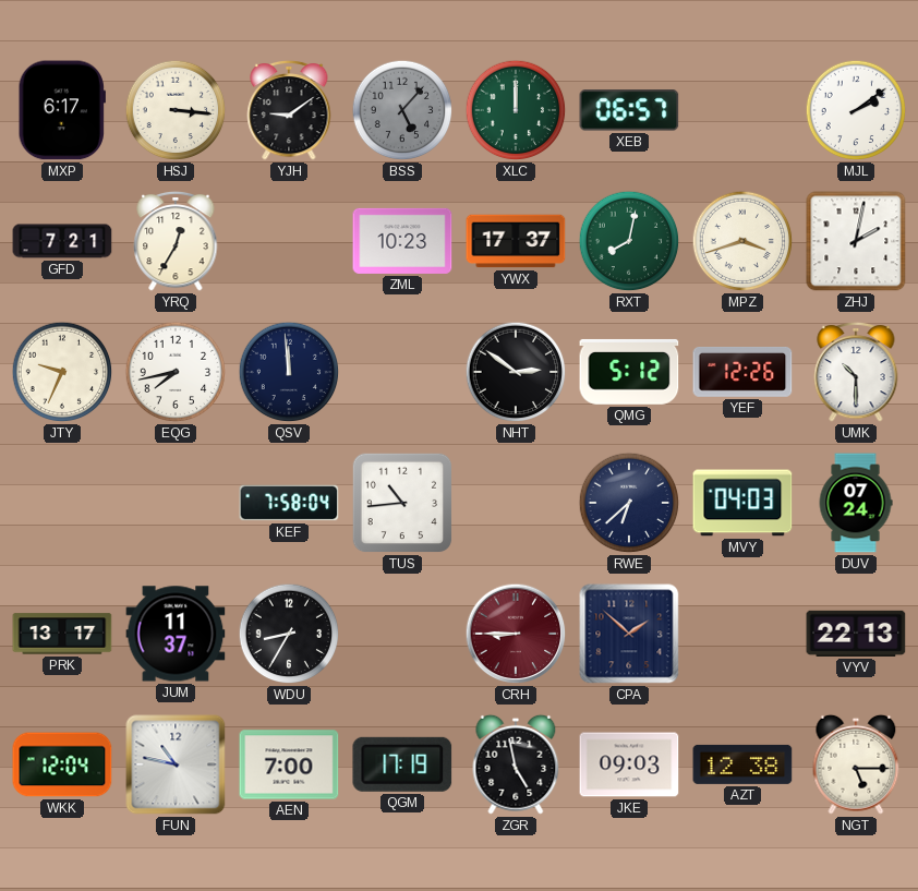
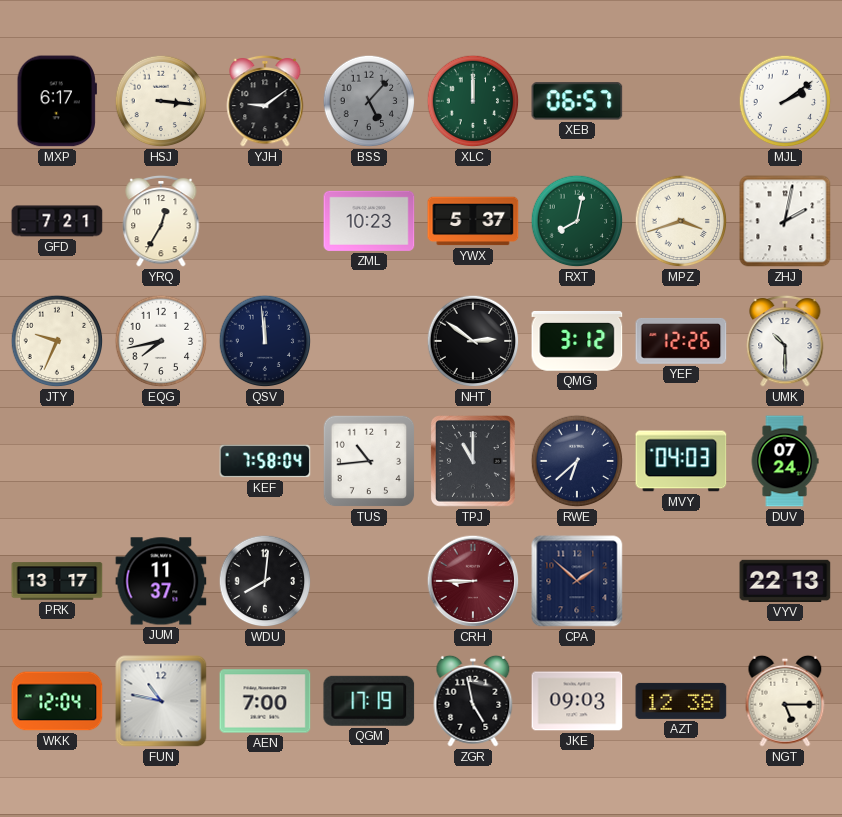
YWX: 17:37 -> 5:37
QMG: 5:12 -> 3:12
TPJ: none -> 11:00
WDU: 8:35 -> 8:01
